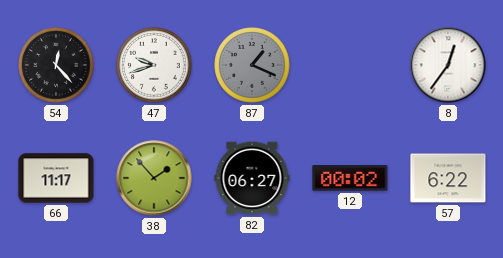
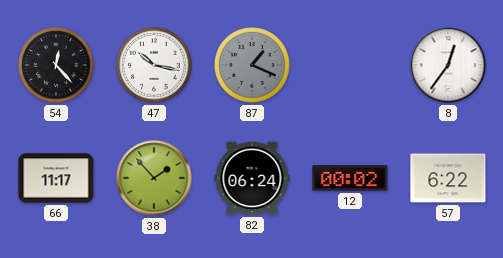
47: 9:42 -> 10:17
82: 06:27 -> 06:24
